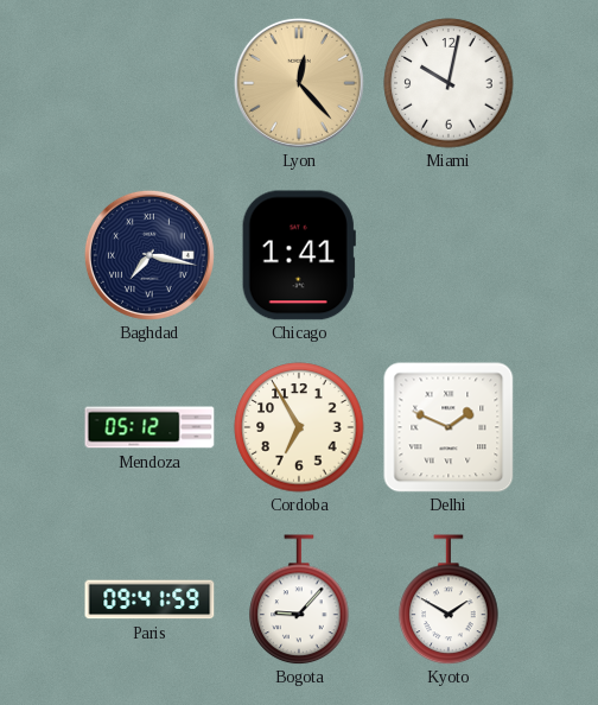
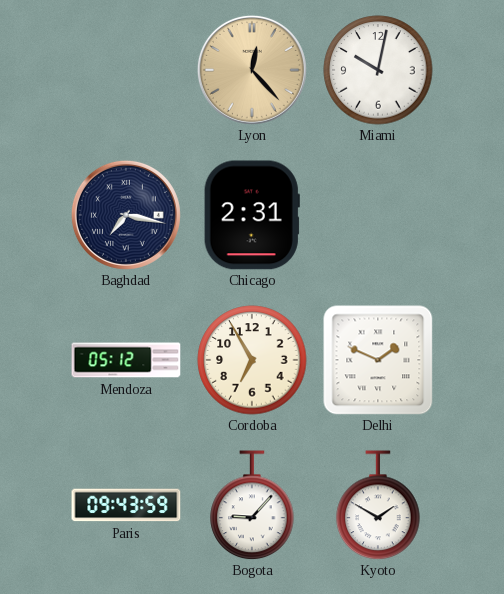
Chicago: 1:41 -> 2:31
Paris: 09:41 -> 09:43
